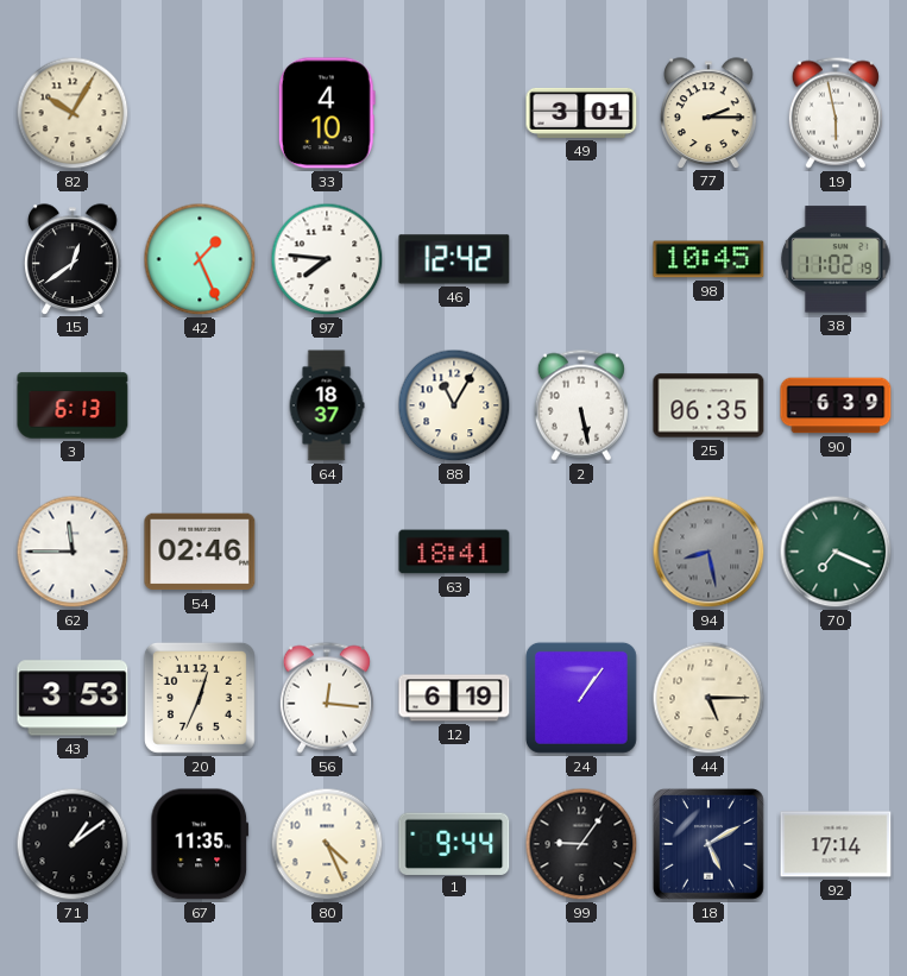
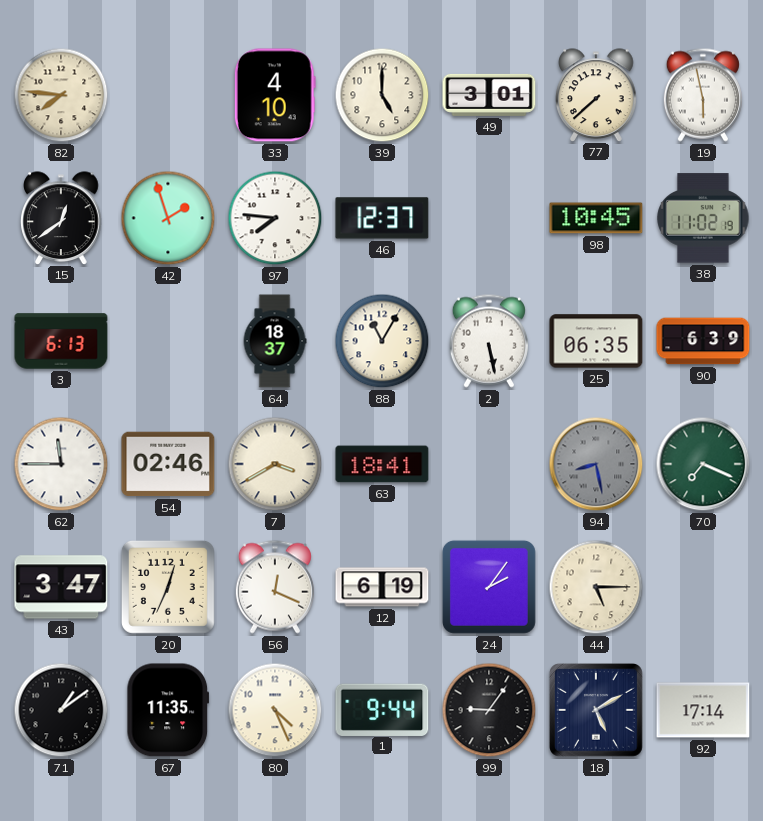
82: 10:05 -> 7:46
39: none -> 5:00
77: 2:15 -> 7:38
42: 1:26 -> 1:57
46: 12:42 -> 12:37
7: none -> 3:40
43: 3:53 -> 3:47
56: 12:16 -> 12:19
24: 1:06 -> 2:06
